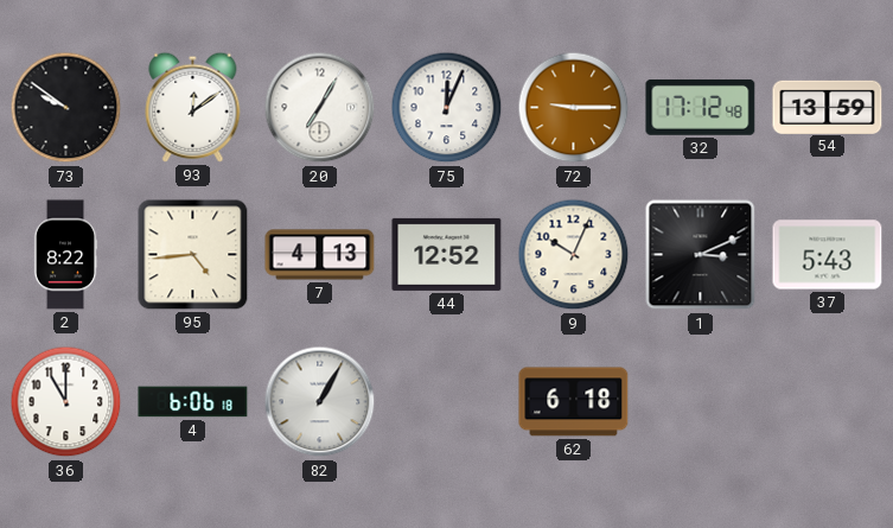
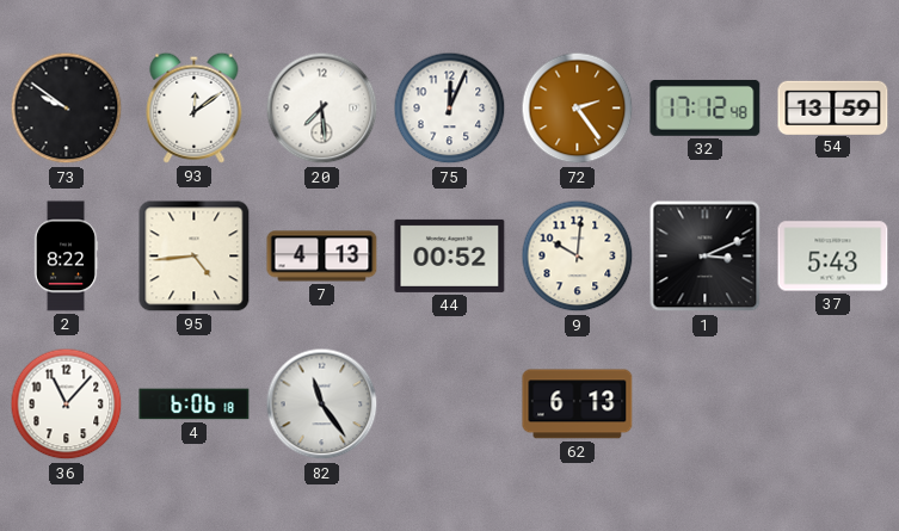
20: 7:05 -> 7:29
72: 9:15 -> 2:24
44: 12:52 -> 00:52
9: 10:04 -> 10:01
36: 11:00 -> 11:07
82: 1:05 -> 11:24
62: 6:18 -> 6:13
